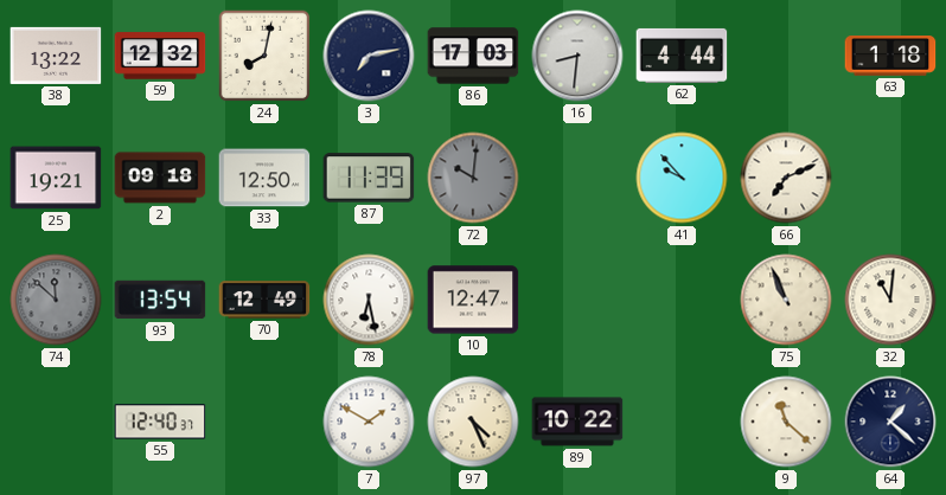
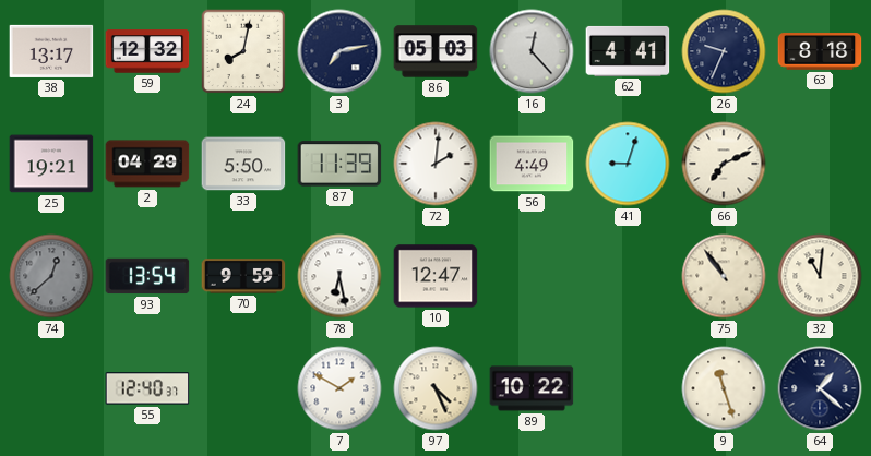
38: 13:22 -> 13:17
86: 17:03 -> 05:03
16: 8:31 -> 12:23
62: 4:44 -> 4:41
26: none -> 9:34
63: 1:18 -> 8:18
2: 09:18 -> 04:29
33: 12:50 -> 5:50
72: 10:01 -> 2:01
72 dial: grey -> white
56: none -> 4:49
41: 9:53 -> 9:03
74: 11:52 -> 12:38
70: 12:49 -> 9:59
75: 10:56 -> 10:54
9: 11:22 -> 11:27
